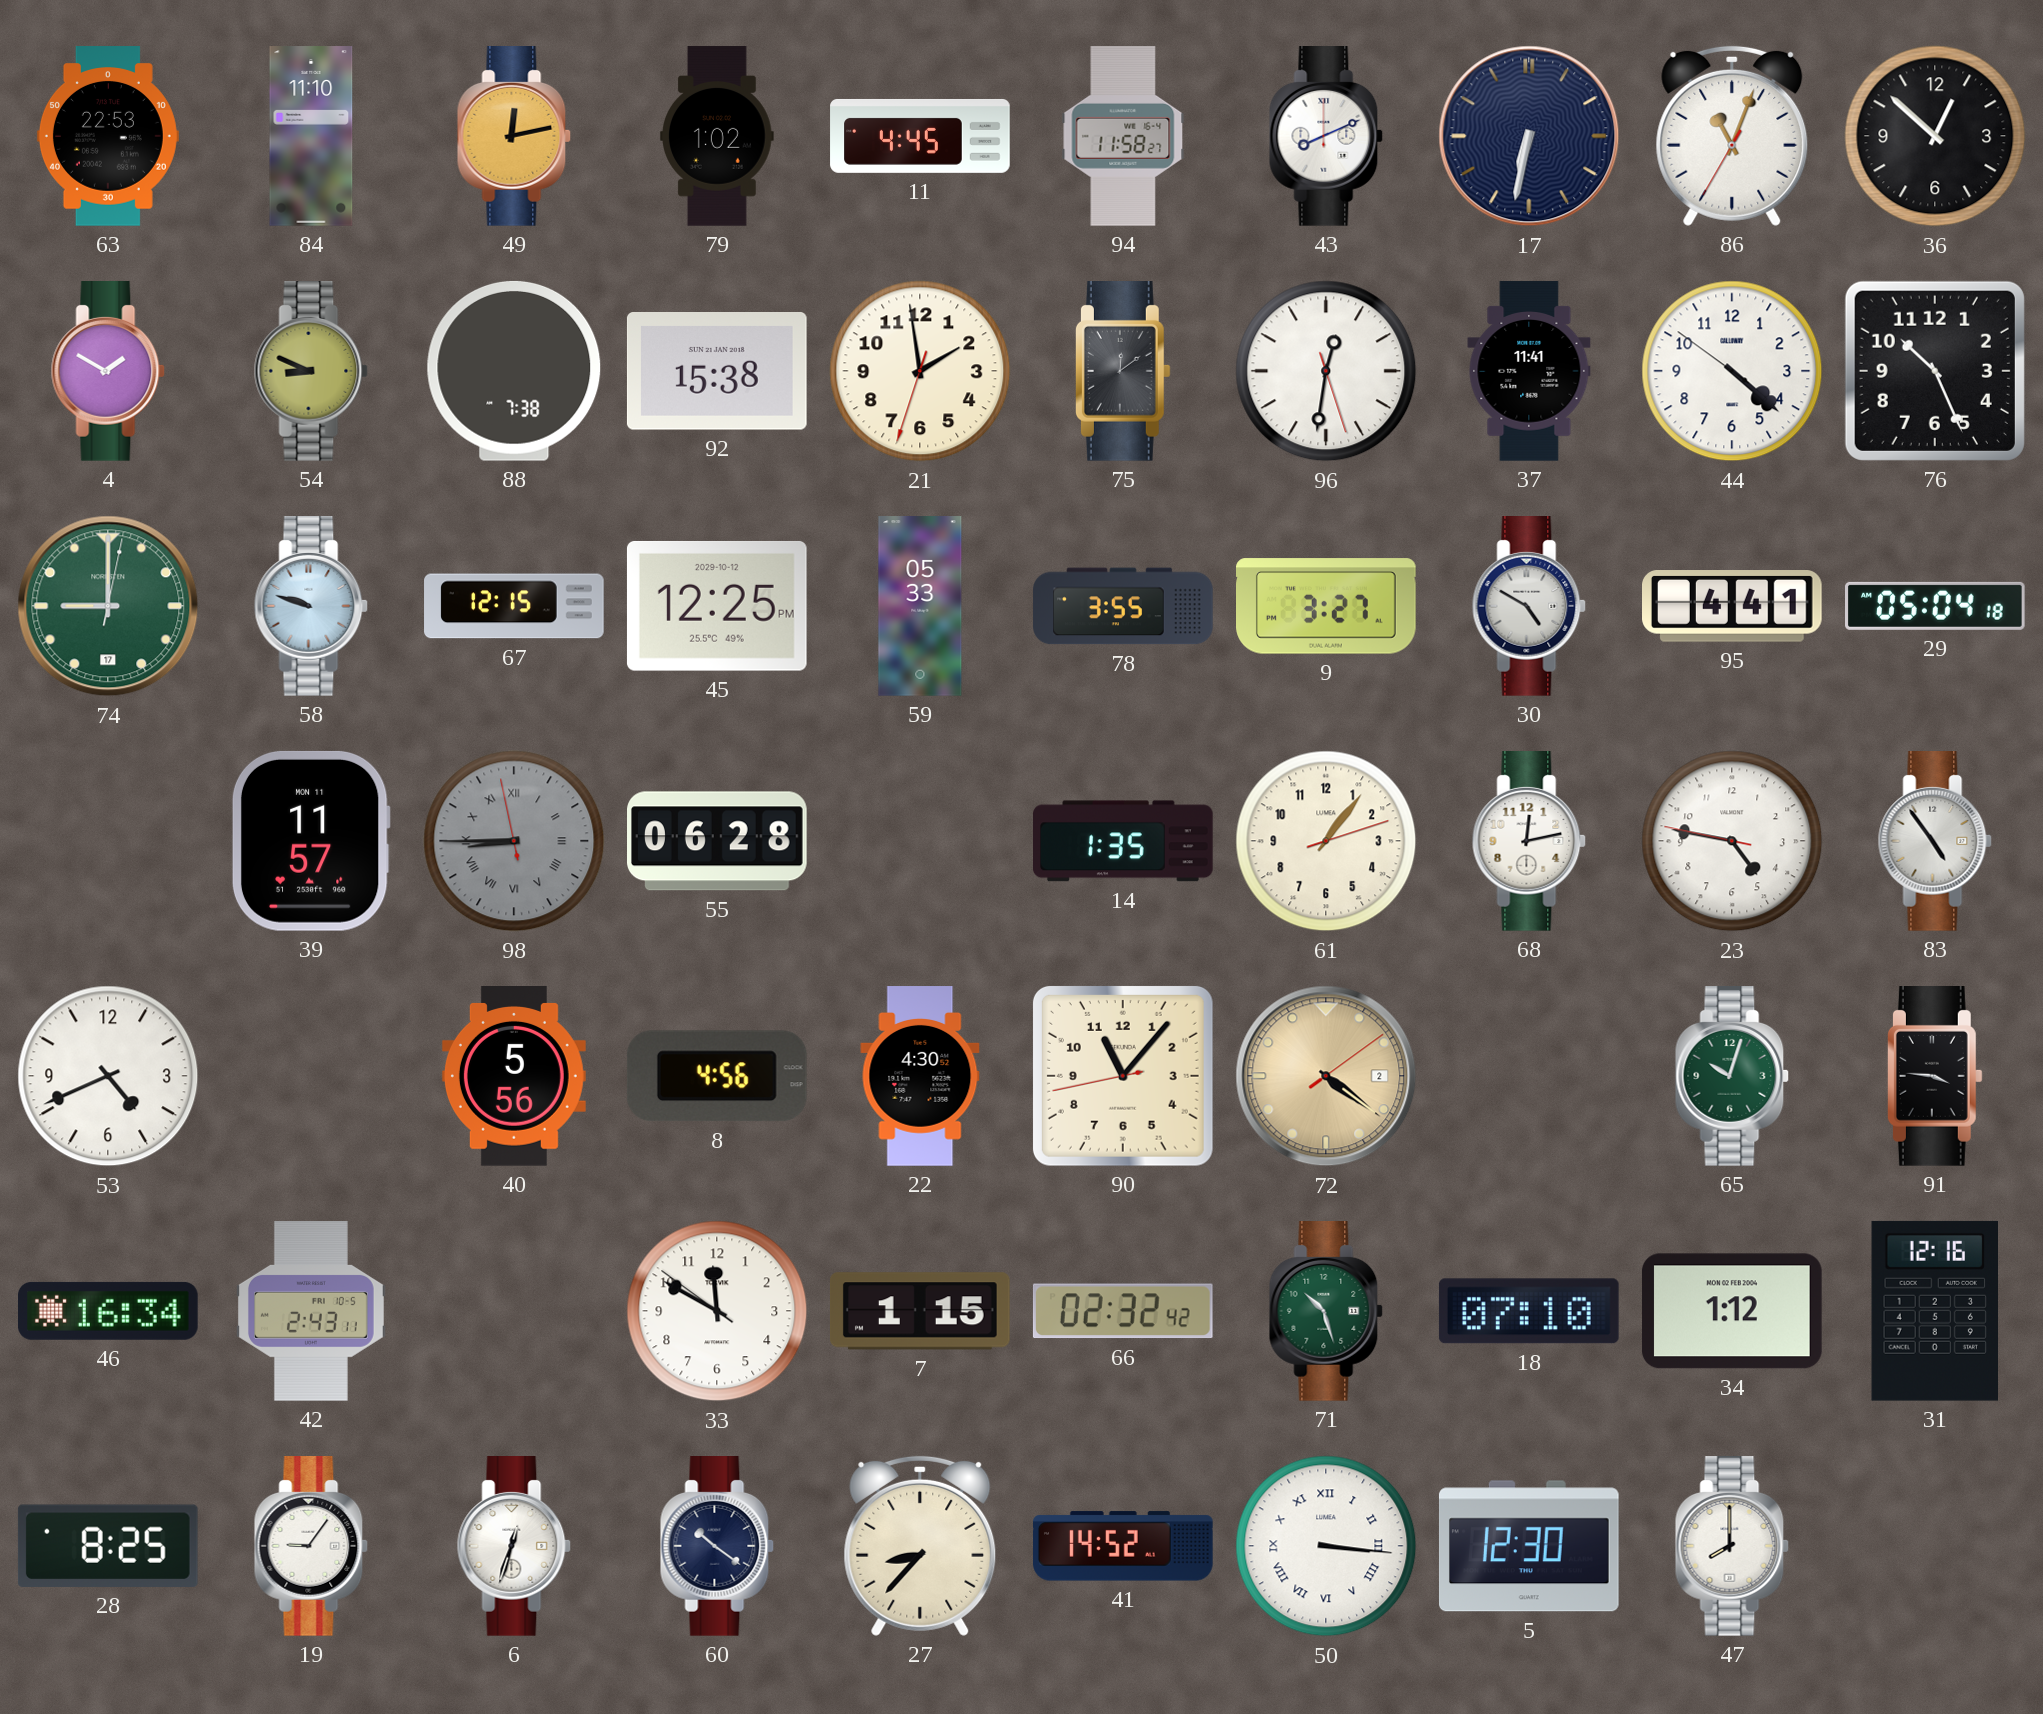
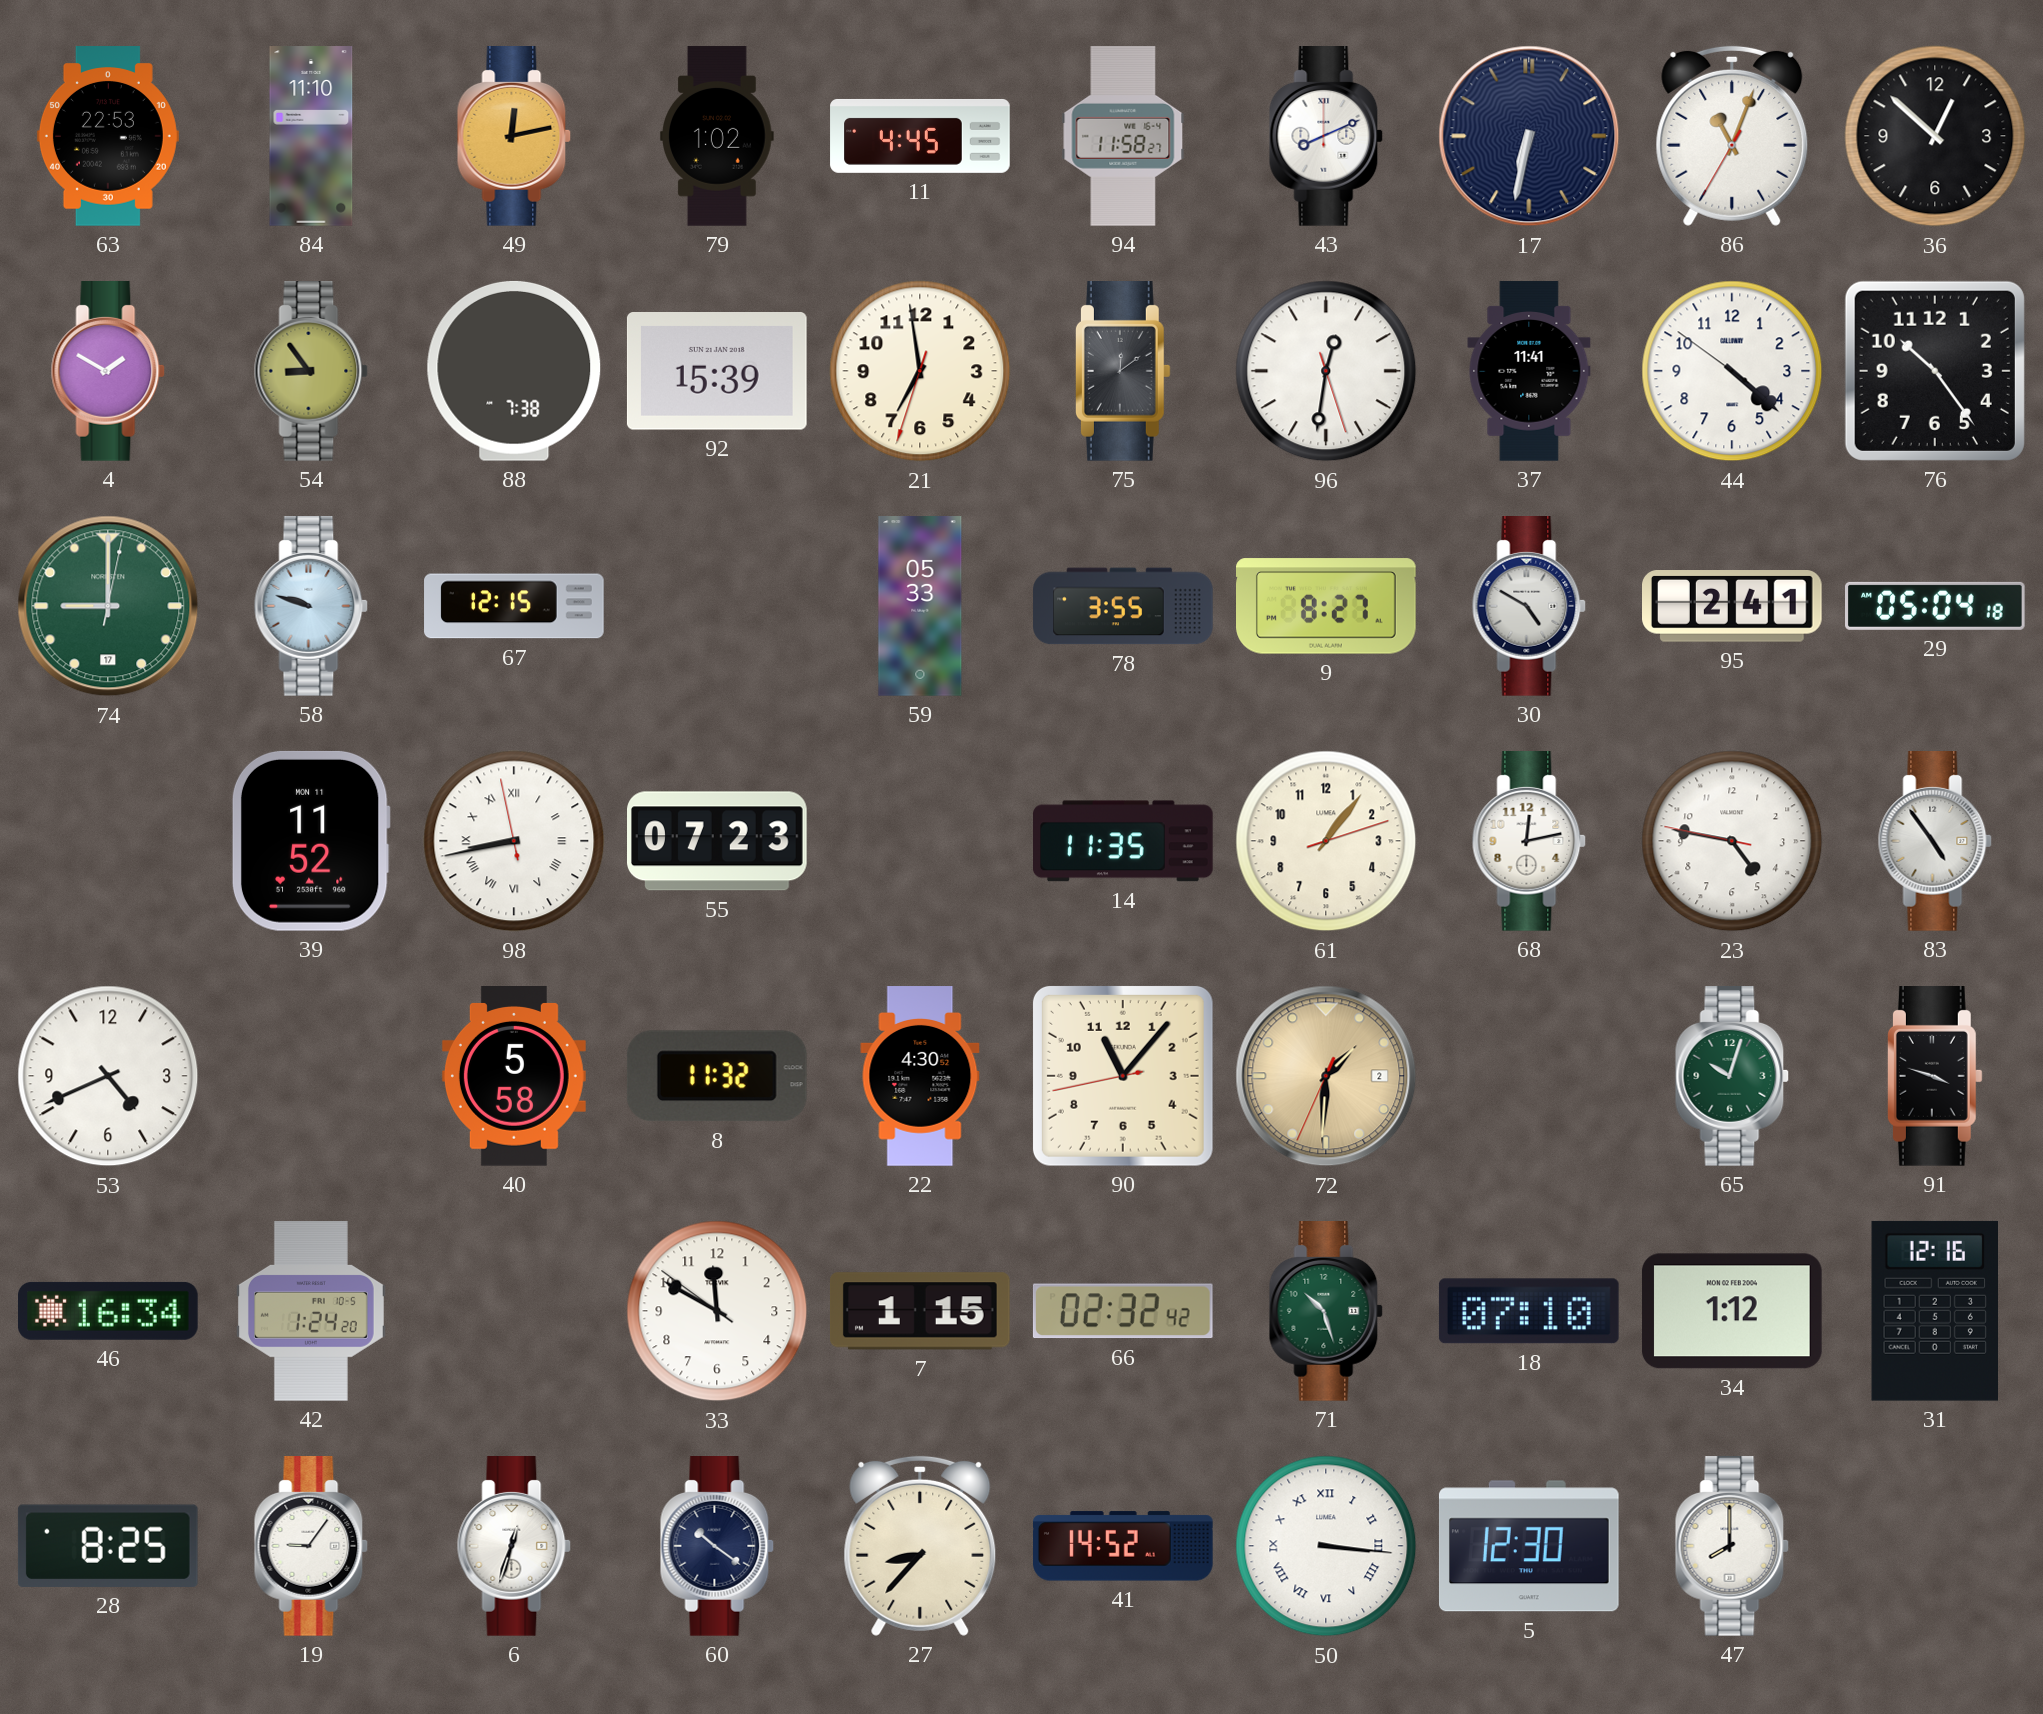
54: 8:49 -> 8:54
92: 15:38 -> 15:39
21: 1:58 -> 6:58
76: 10:26 -> 10:24
45: 12:25 -> none
9: 3:27 -> 8:27
95: 4:41 -> 2:41
39: 11:57 -> 11:52
98: 8:44 -> 8:42
98 dial: grey -> white
55: 06:28 -> 07:23
14: 1:35 -> 11:35
40: 5:56 -> 5:58
8: 4:56 -> 11:32
72: 4:21 -> 1:30
91: 3:46 -> 3:48
42: 2:43 -> 1:24
